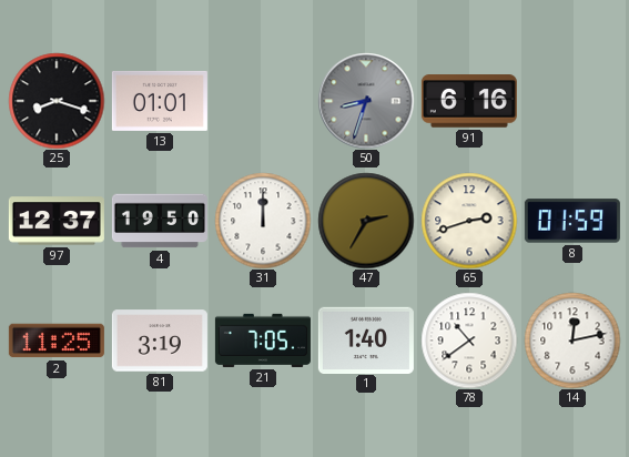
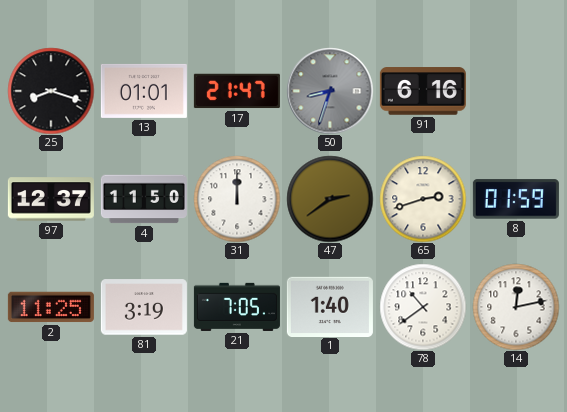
17: none -> 21:47
4: 19:50 -> 11:50
47: 2:35 -> 2:39
